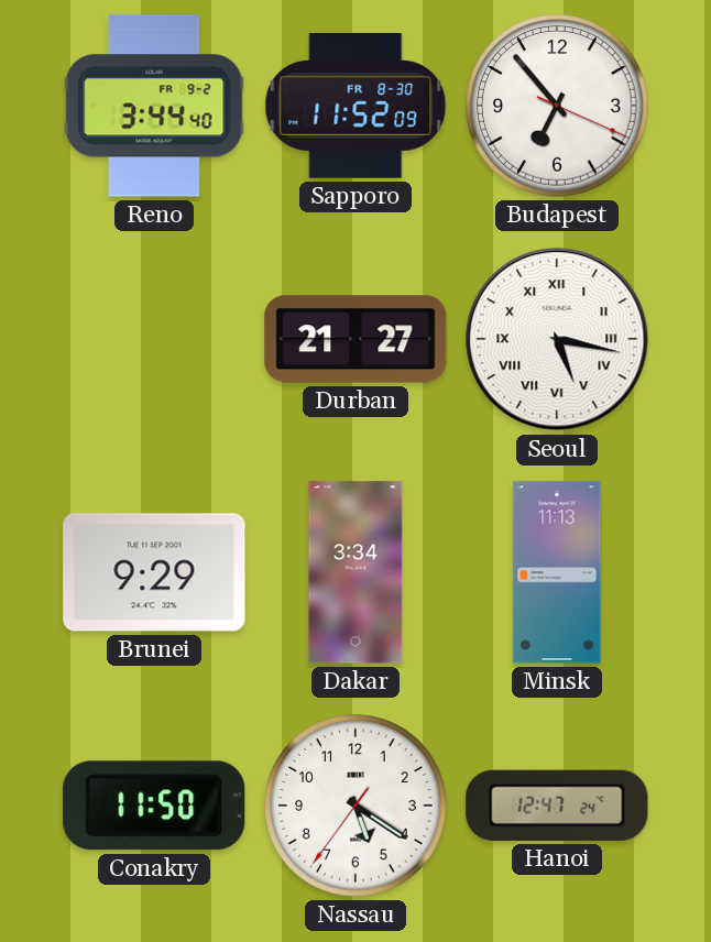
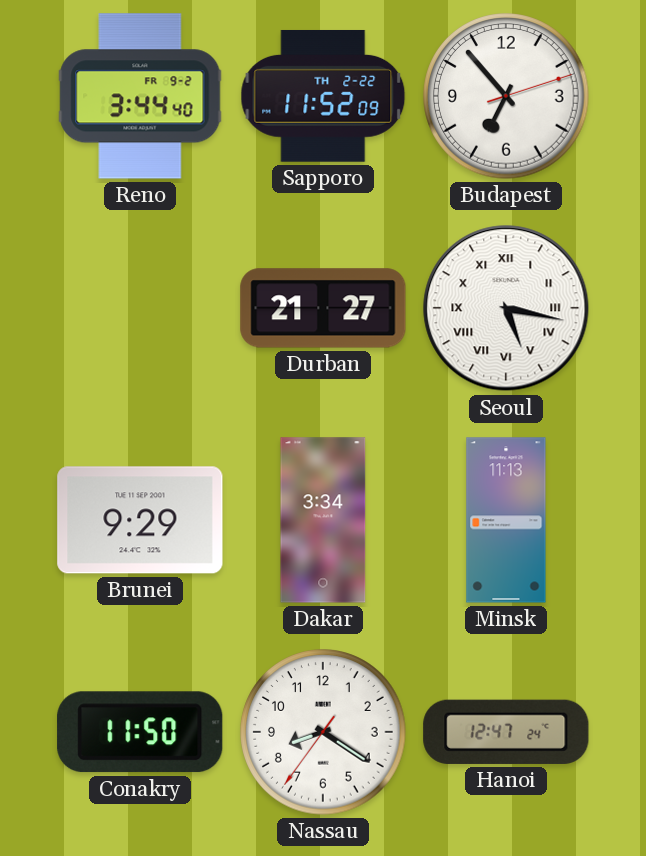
Sapporo date: FR 8-30 -> TH 2-22
Budapest: 6:53:19 -> 6:53:12
Nassau: 5:20 -> 8:20
